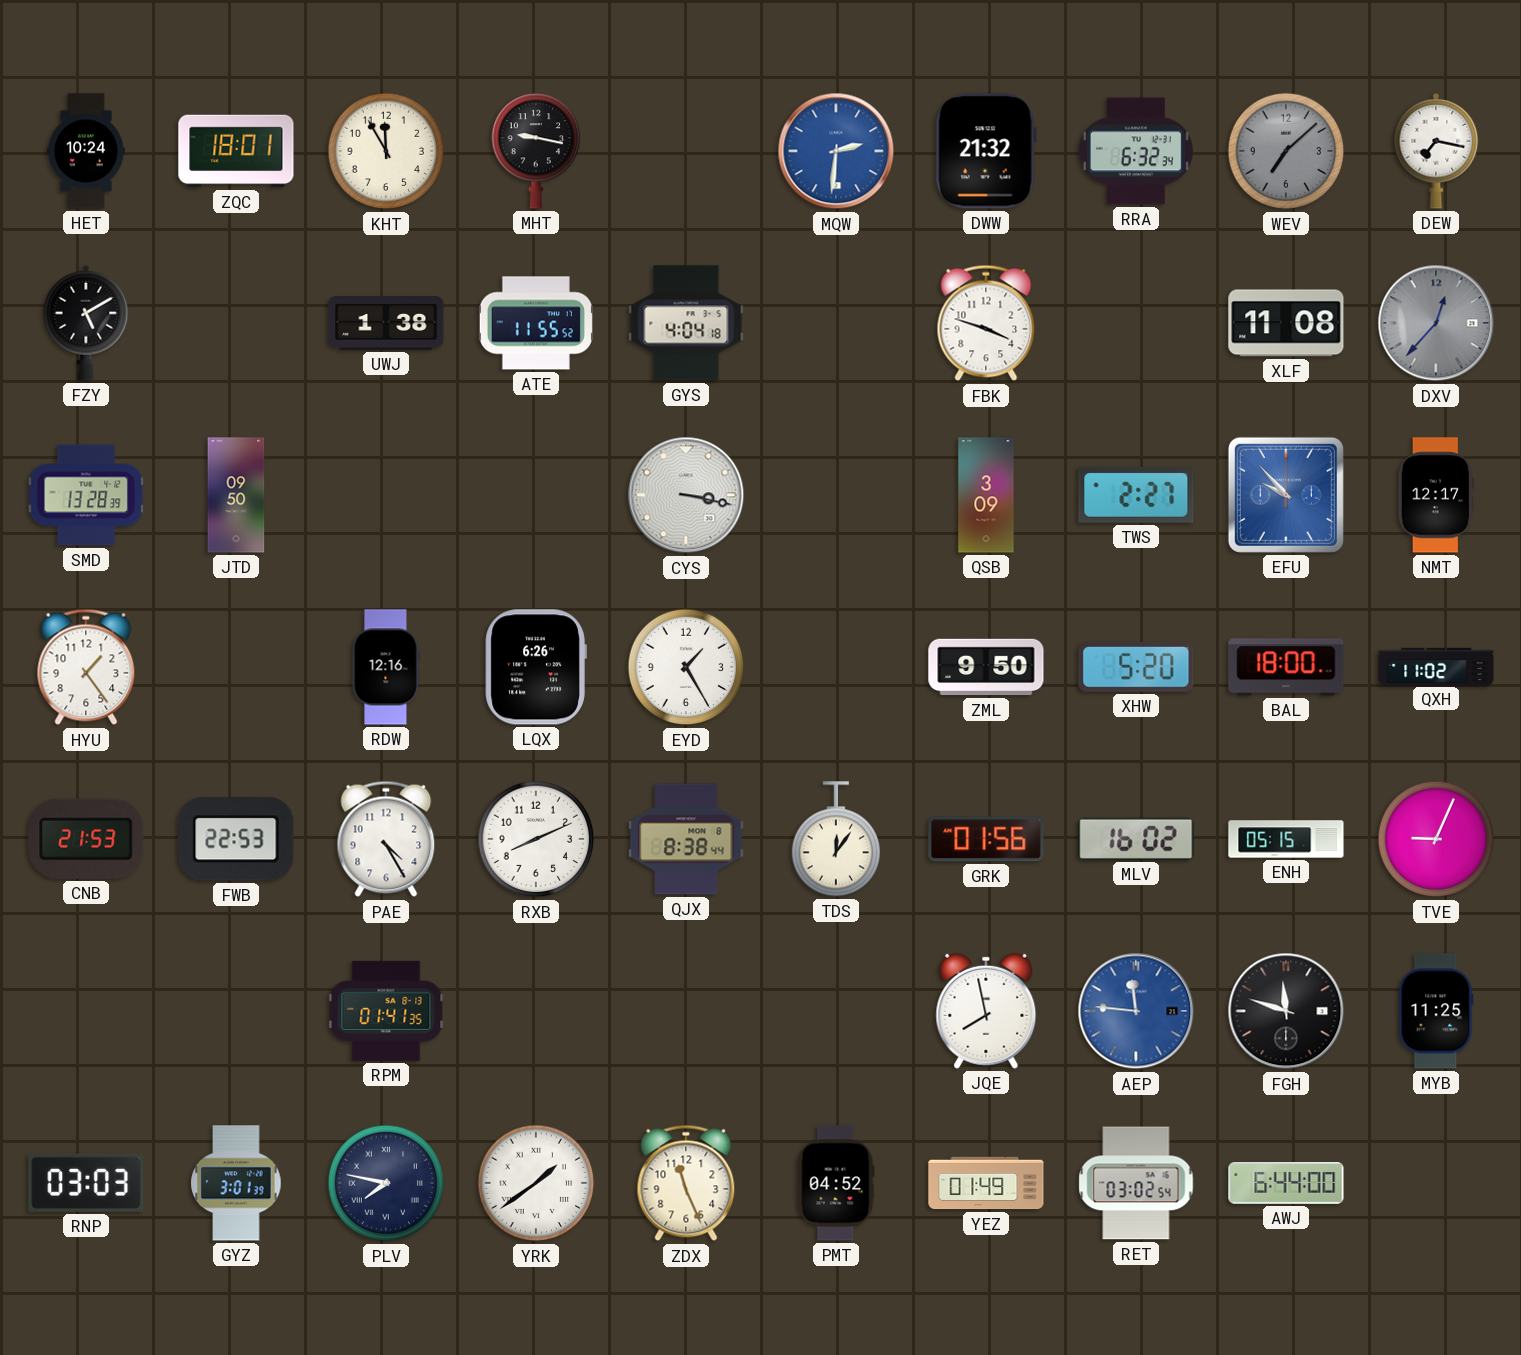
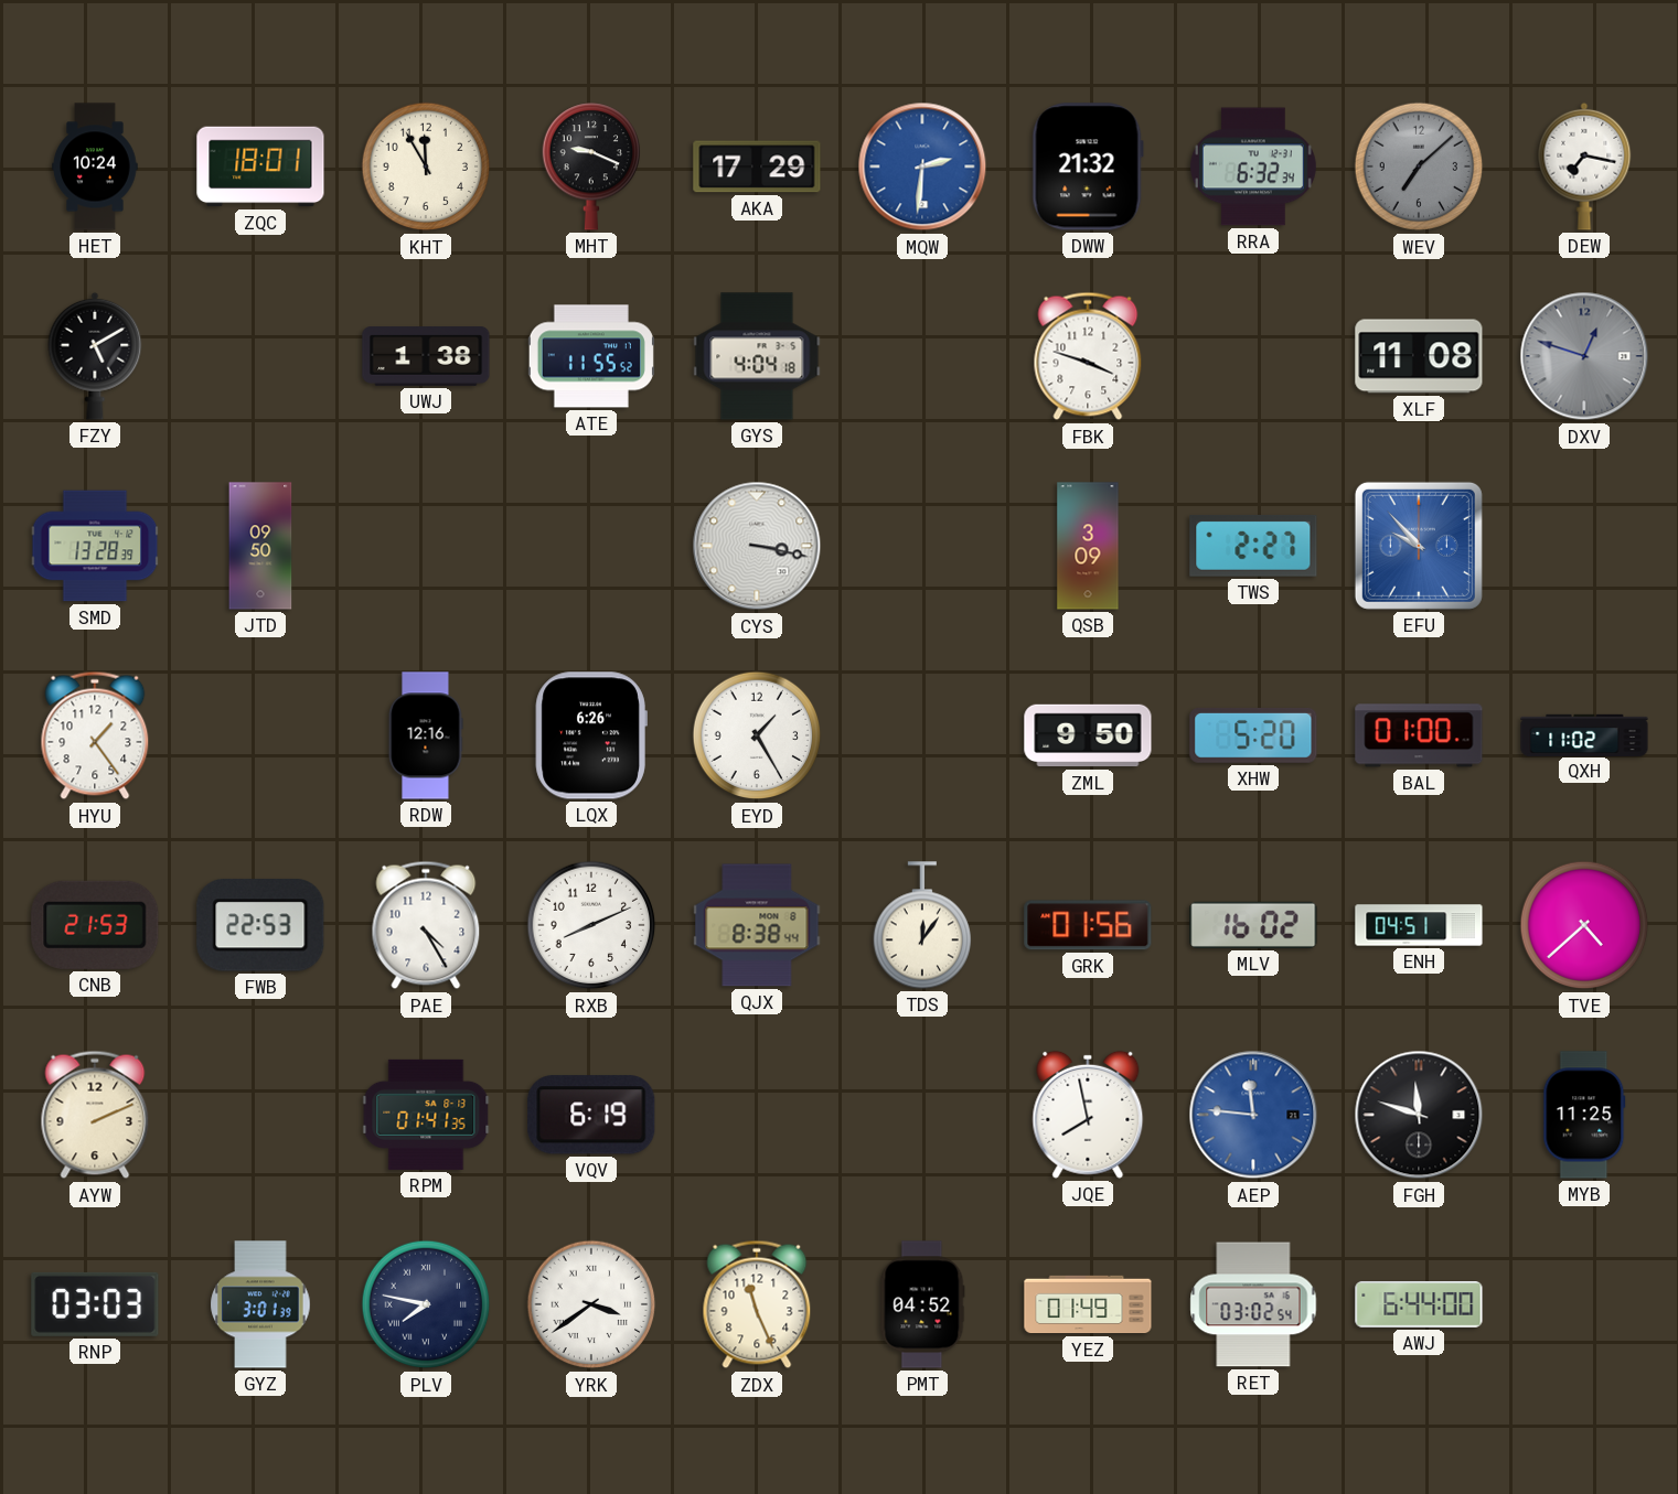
MHT: 9:17 -> 9:19
AKA: none -> 17:29
DXV: 12:37 -> 12:48
NMT: 12:17 -> none
BAL: 18:00 -> 01:00
ENH: 05:15 -> 04:51
TVE: 9:04 -> 4:38
AYW: none -> 2:11
VQV: none -> 6:19
YRK: 1:39 -> 3:39
